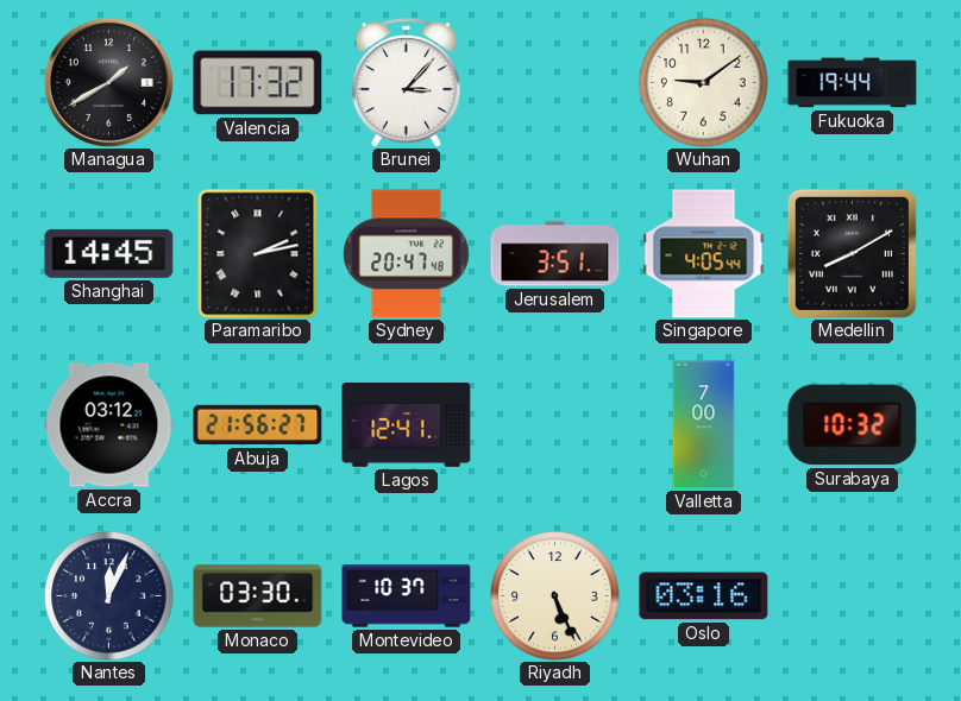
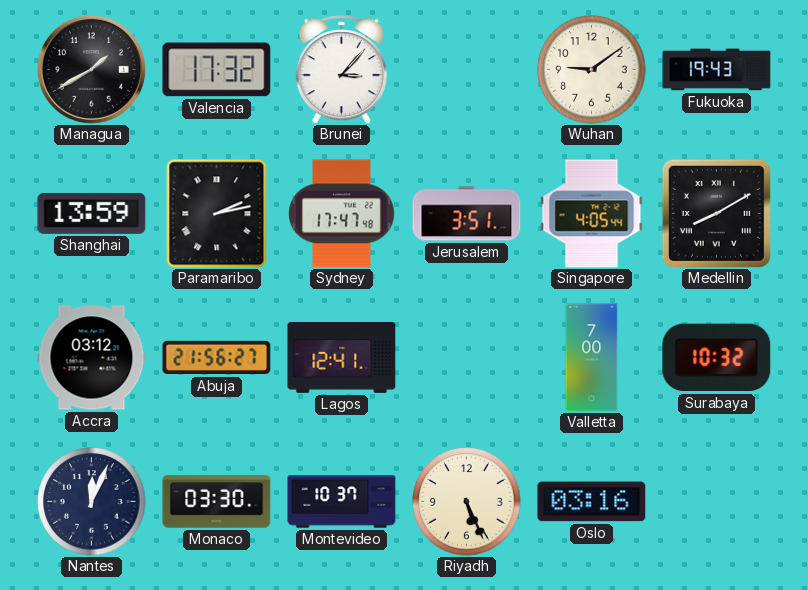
Fukuoka: 19:44 -> 19:43
Shanghai: 14:45 -> 13:59
Sydney: 20:47 -> 17:47
